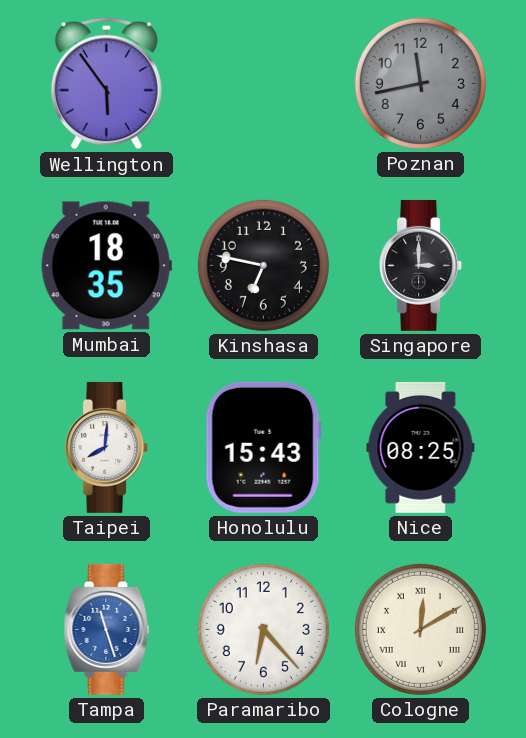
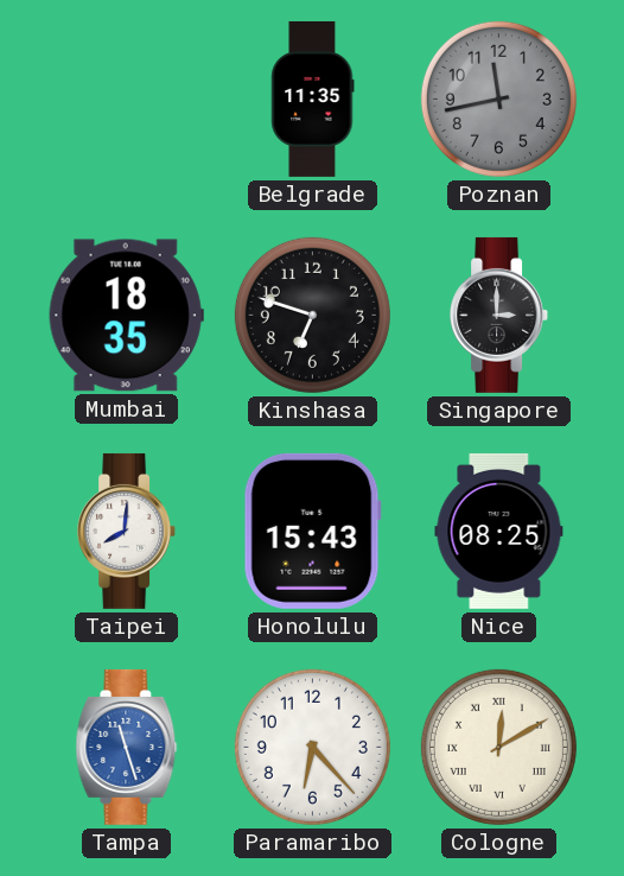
Wellington: 5:54 -> none
Belgrade: none -> 11:35
Kinshasa: 6:47 -> 6:48
